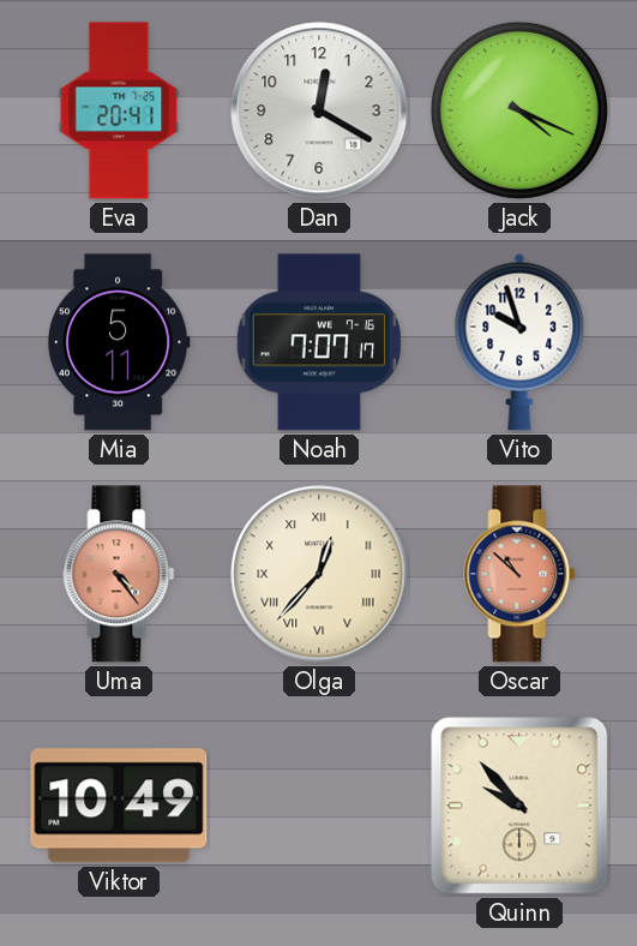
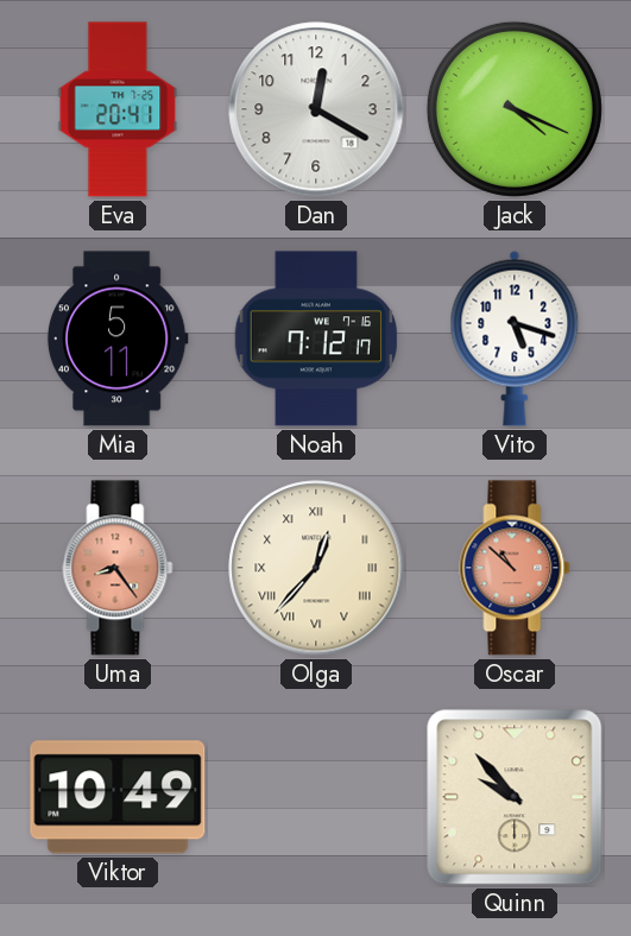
Noah: 7:07 -> 7:12
Vito: 9:57 -> 5:18
Uma: 4:24 -> 8:24
